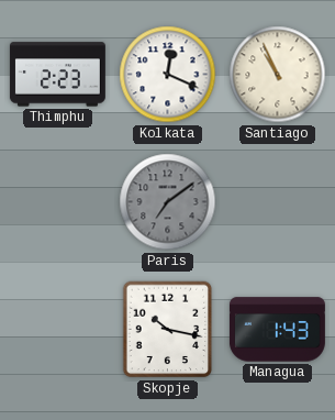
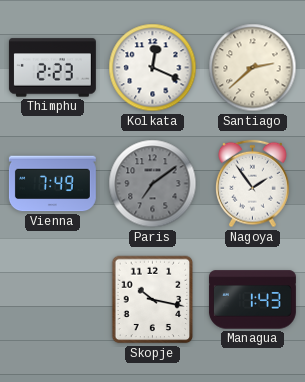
Santiago: 10:56 -> 2:38
Vienna: none -> 7:49
Nagoya: none -> 1:54
